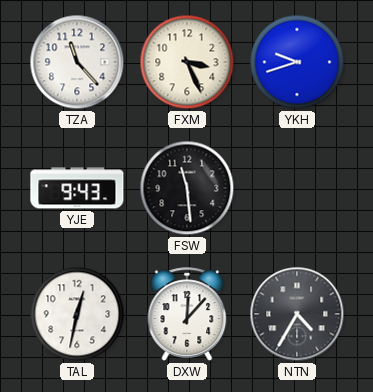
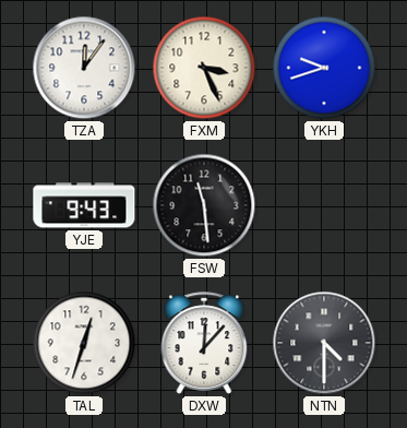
TZA: 11:23 -> 12:06
TAL: 12:32 -> 12:33
NTN: 4:35 -> 4:30
